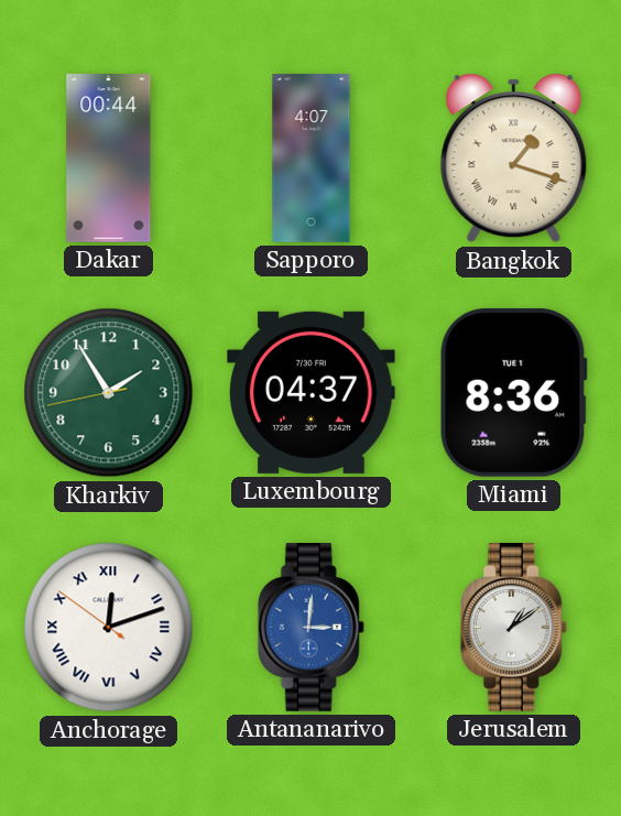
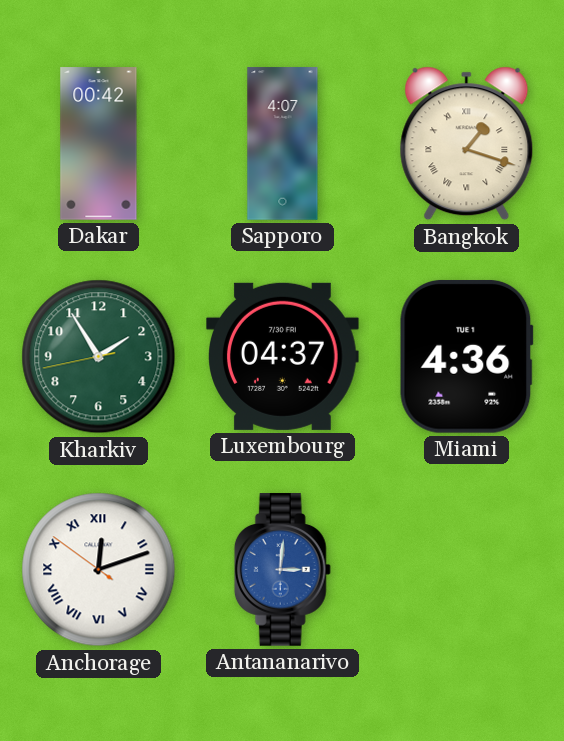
Dakar: 00:44 -> 00:42
Miami: 8:36 -> 4:36
Jerusalem: 1:09 -> none
